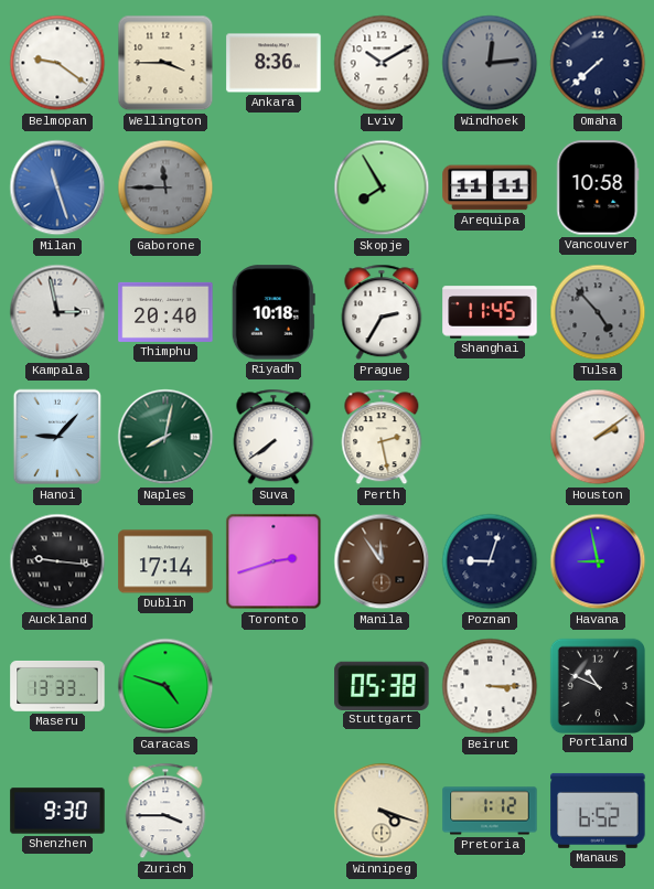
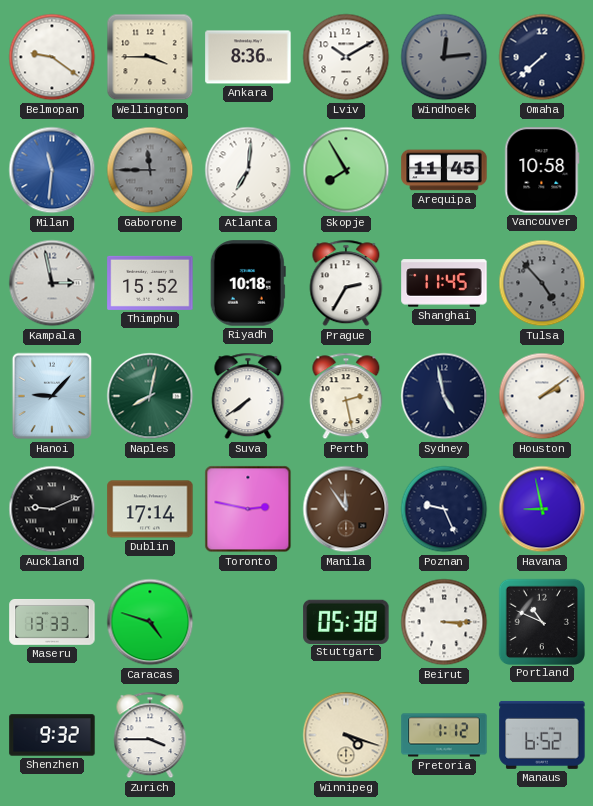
Milan: 11:27 -> 11:31
Atlanta: none -> 7:01
Arequipa: 11:11 -> 11:45
Thimphu: 20:40 -> 15:52
Sydney: none -> 4:58
Auckland: 9:16 -> 9:11
Toronto: 2:42 -> 2:47
Poznan: 9:03 -> 9:26
Shenzhen: 9:30 -> 9:32
